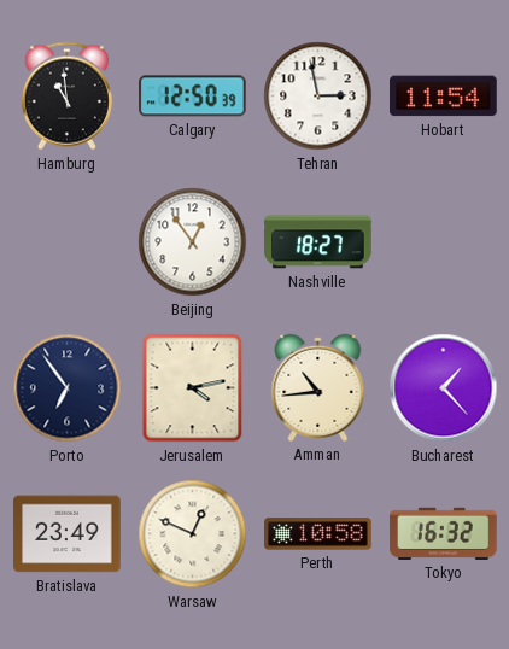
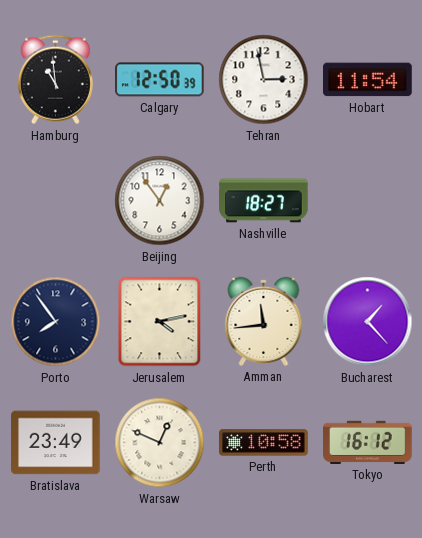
Porto: 6:54 -> 7:54
Amman: 10:44 -> 11:44
Tokyo: 16:32 -> 16:12
